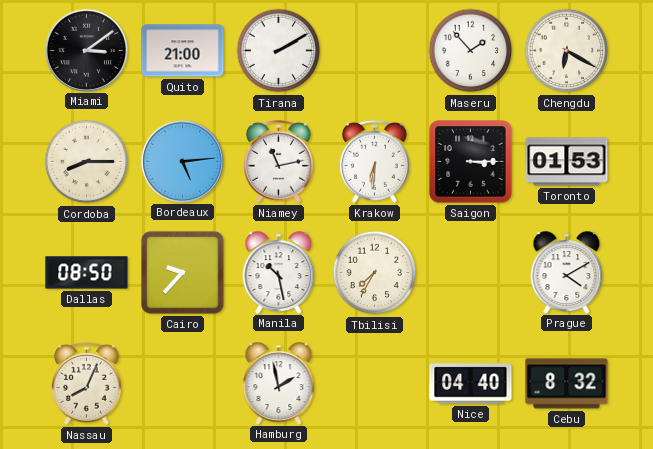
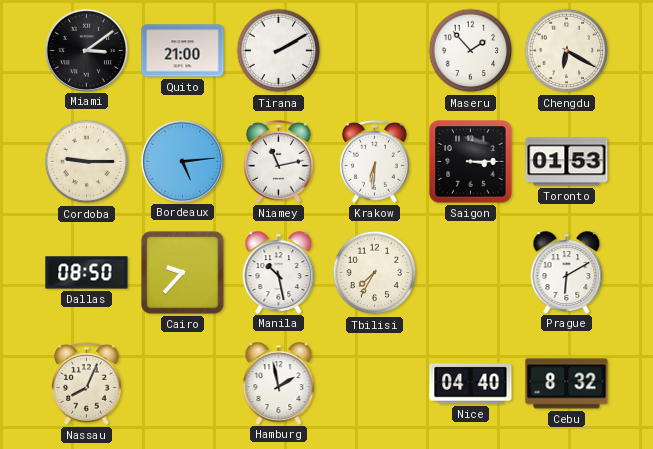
Cordoba: 8:15 -> 9:15
Prague: 4:10 -> 6:10
